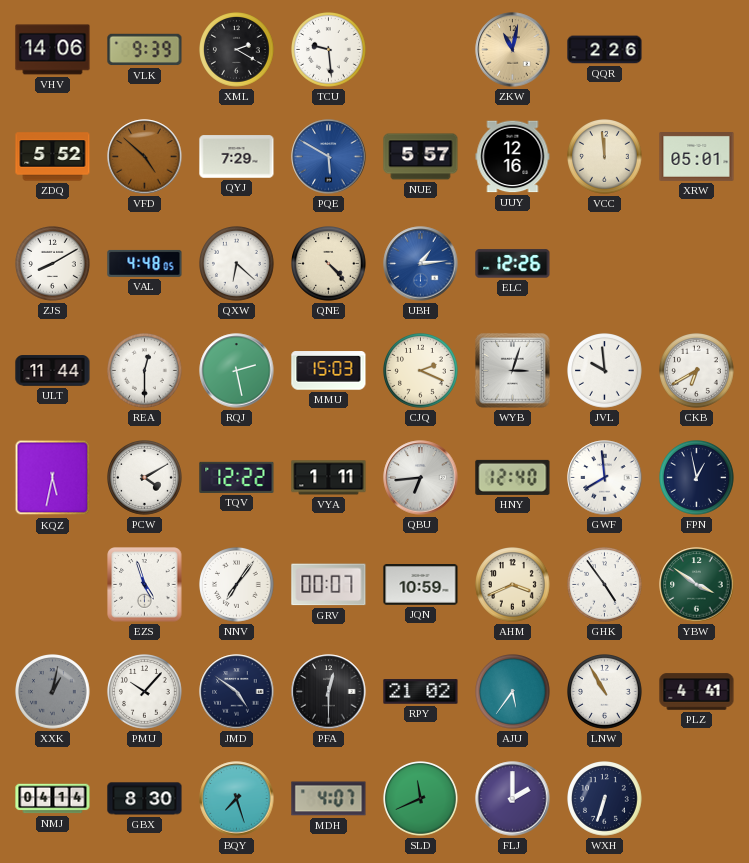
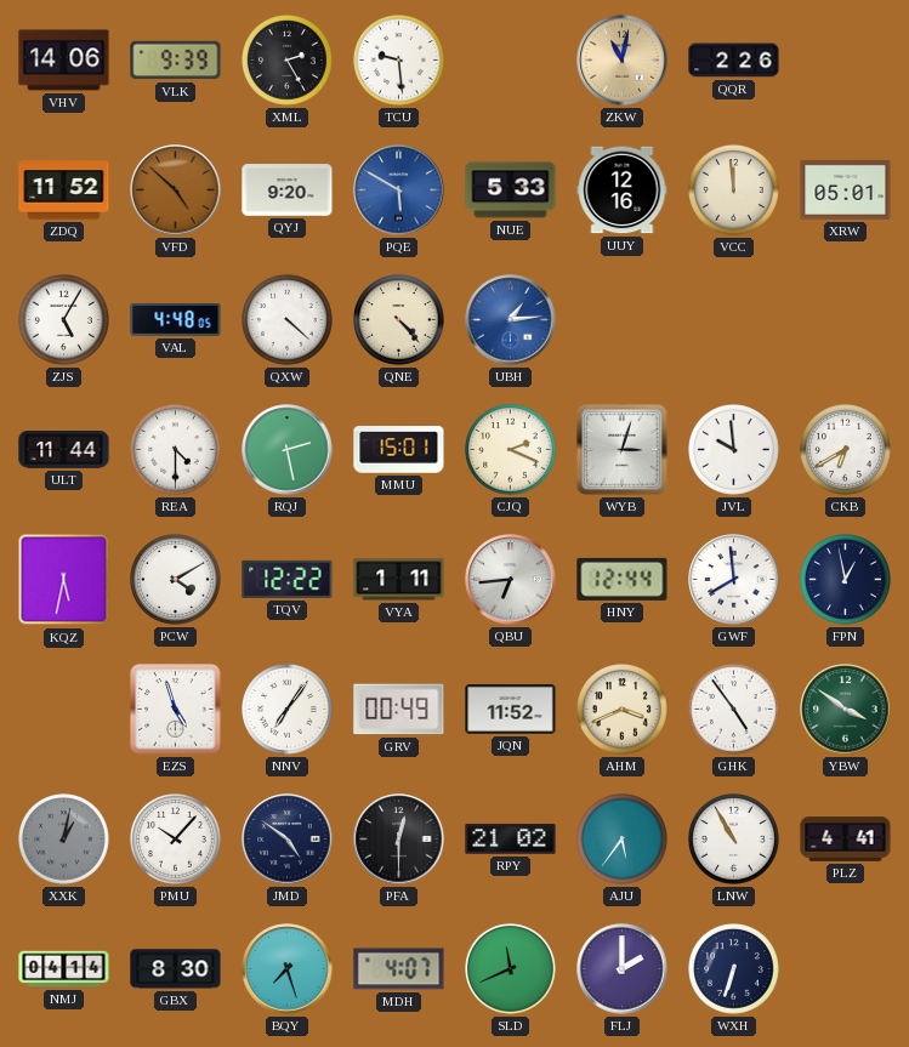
XML: 2:20 -> 2:25
ZDQ: 5:52 -> 11:52
QYJ: 7:29 -> 9:20
NUE: 5:57 -> 5:33
ZJS: 8:10 -> 5:05
QXW: 6:22 -> 4:22
ELC: 12:26 -> none
REA: 12:30 -> 4:30
MMU: 15:03 -> 15:01
HNY: 12:40 -> 12:44
GRV: 00:07 -> 00:49
JQN: 10:59 -> 11:52
